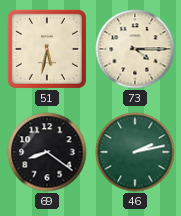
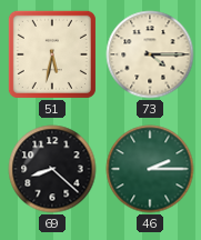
69: 8:21 -> 8:22
46: 2:13 -> 2:15
